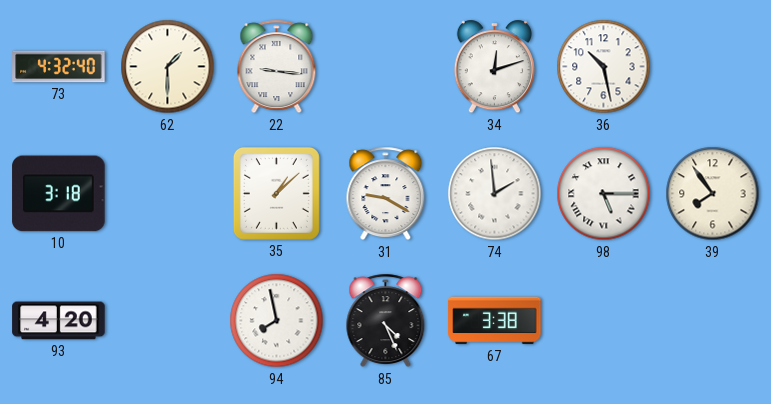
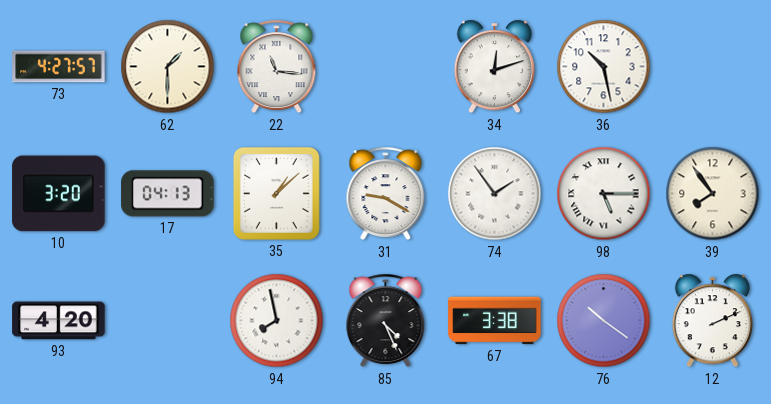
73: 4:32 -> 4:27
22: 9:16 -> 11:16
10: 3:18 -> 3:20
17: none -> 04:13
74: 1:59 -> 1:54
76: none -> 10:21
12: none -> 2:11
